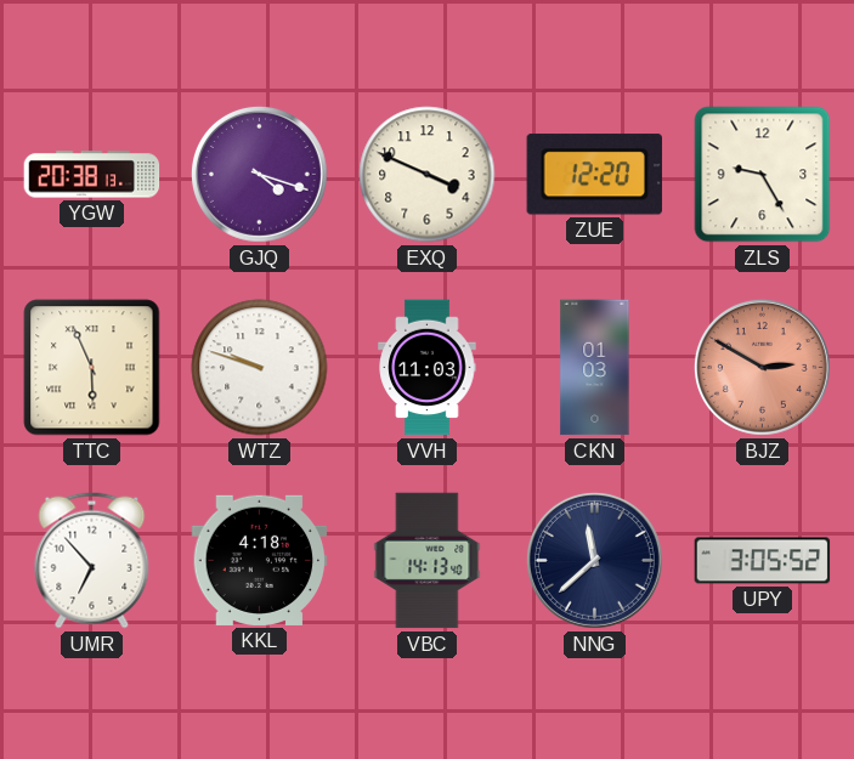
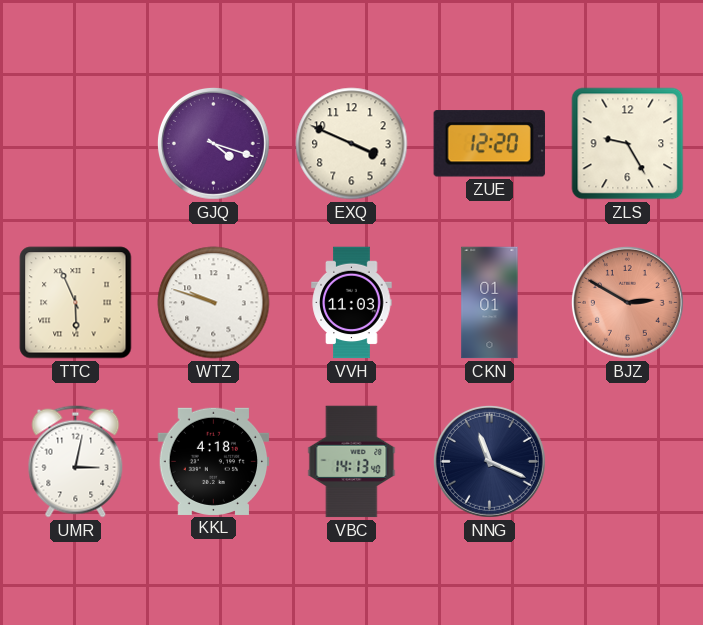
YGW: 20:38 -> none
CKN: 01:03 -> 01:01
UMR: 6:53 -> 3:02
NNG: 11:38 -> 11:19
UPY: 3:05 -> none
